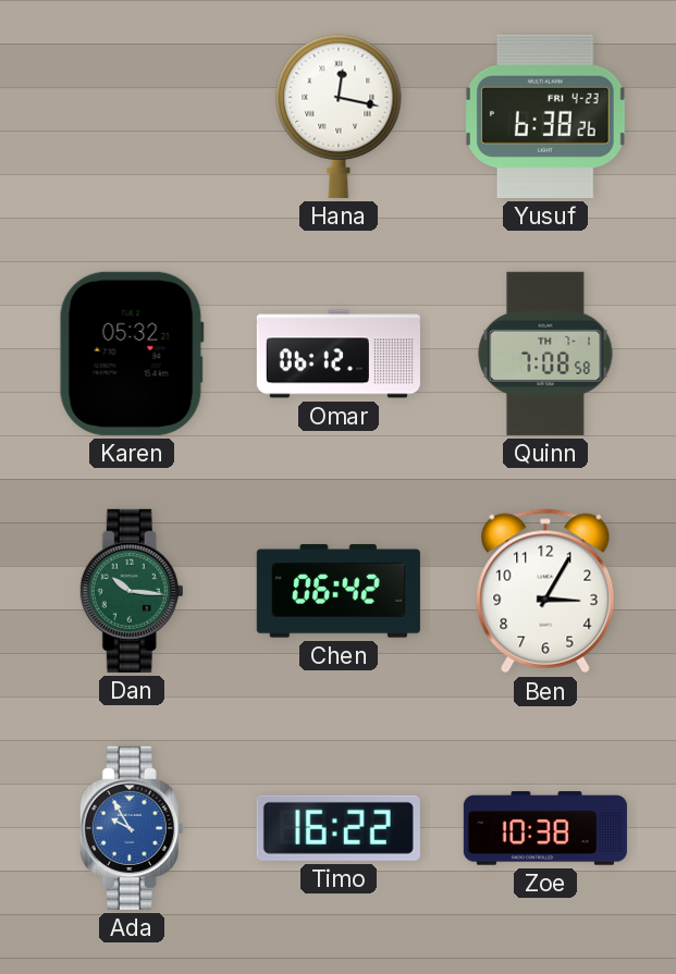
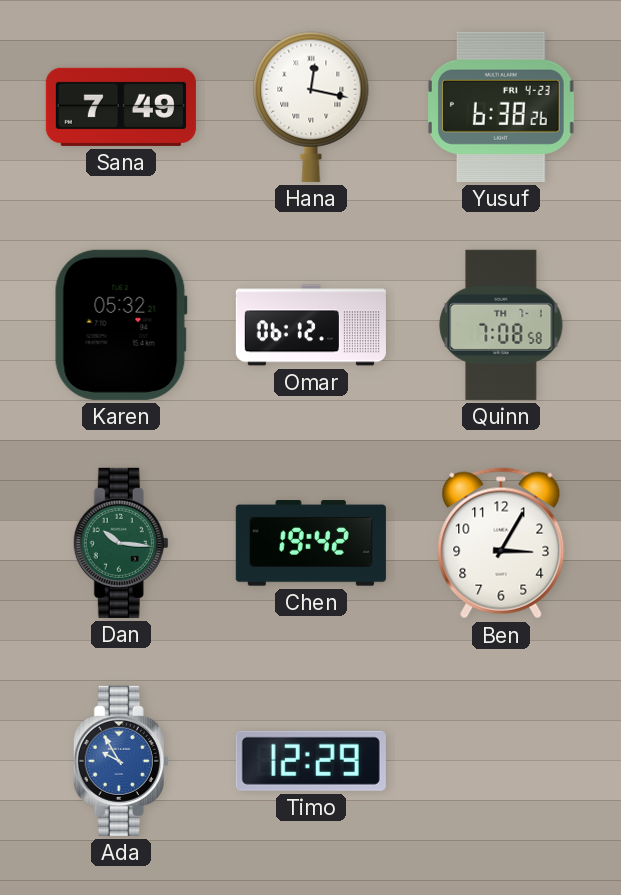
Sana: none -> 7:49
Chen: 06:42 -> 19:42
Timo: 16:22 -> 12:29
Zoe: 10:38 -> none
